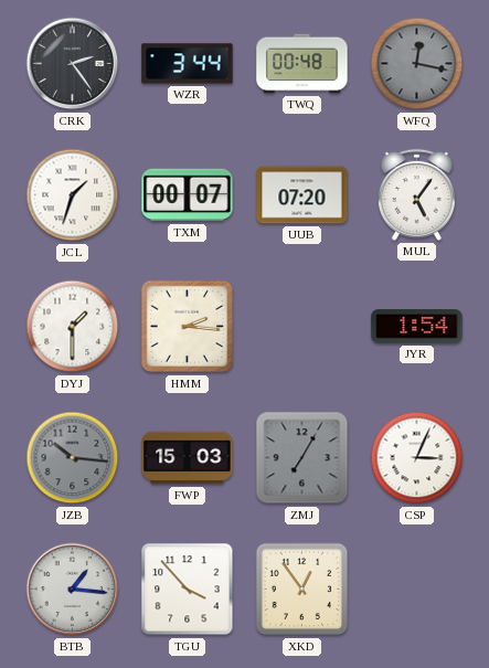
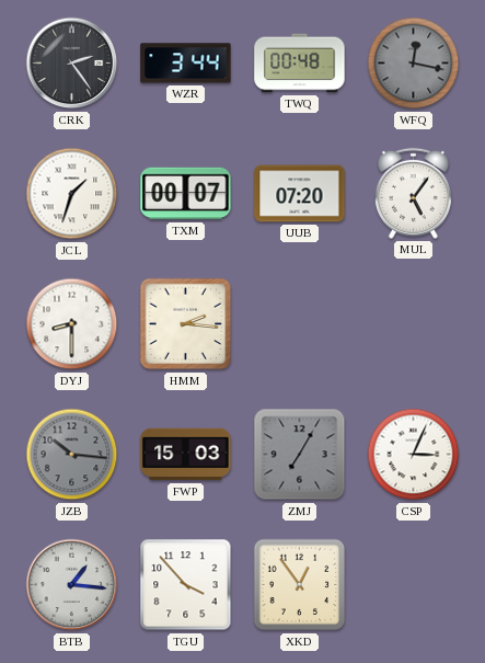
DYJ: 1:30 -> 8:30
JYR: 1:54 -> none
